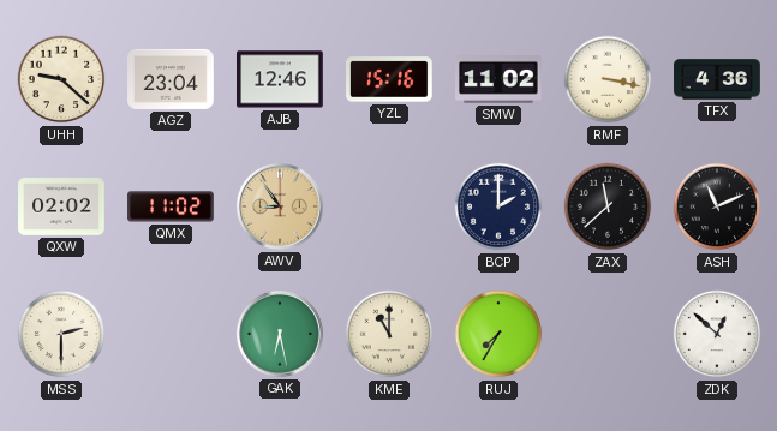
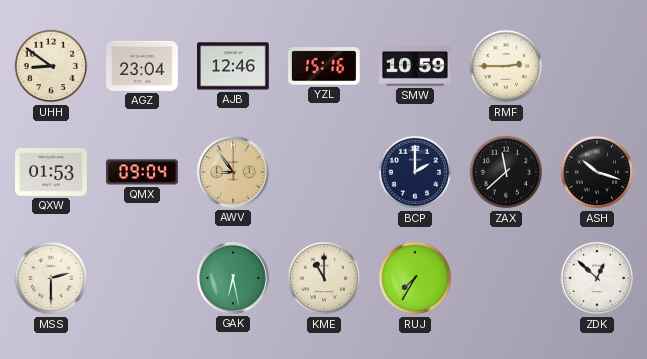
UHH: 9:22 -> 8:51
SMW: 11:02 -> 10:59
RMF: 3:17 -> 2:45
TFX: 4:36 -> none
QXW: 02:02 -> 01:53
QMX: 11:02 -> 09:04
ASH: 11:11 -> 10:18
